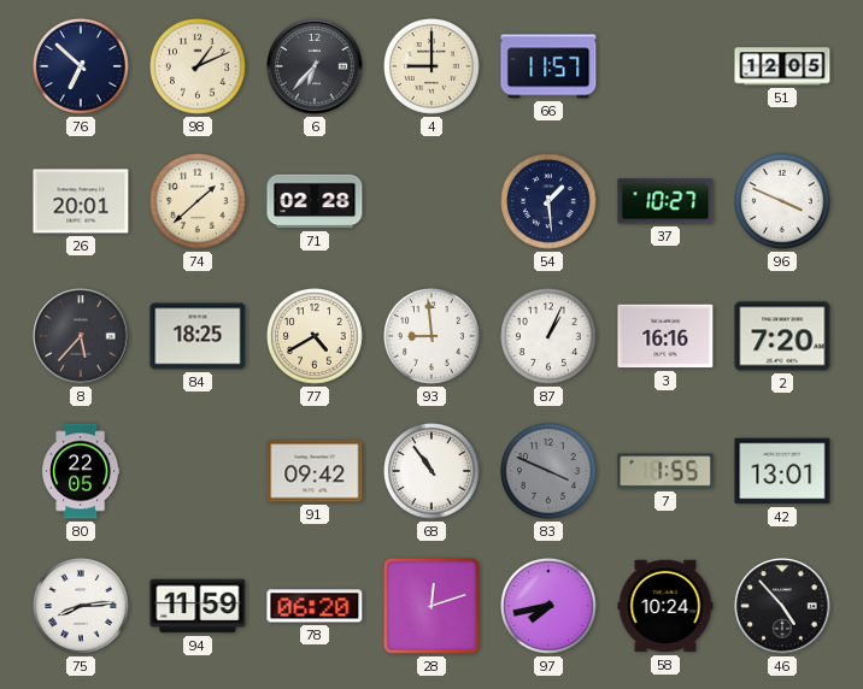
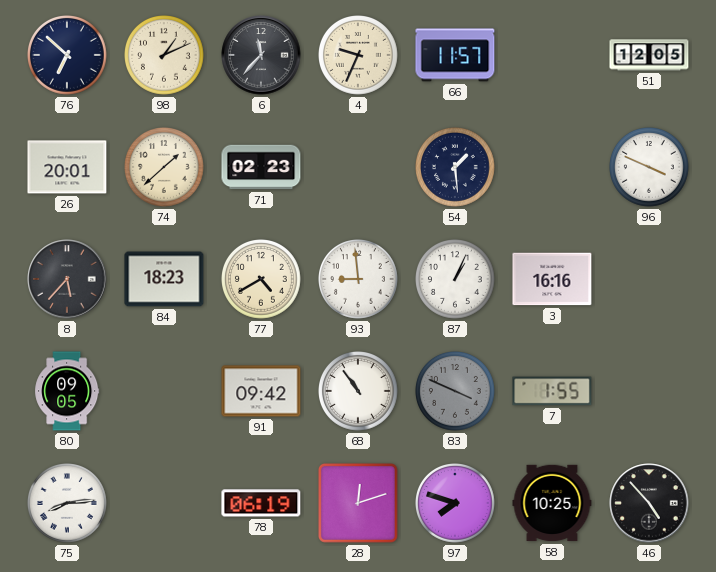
6: 6:37 -> 11:37
4: 9:00 -> 9:34
71: 02:28 -> 02:23
37: 10:27 -> none
84: 18:25 -> 18:23
2: 7:20 -> none
80: 22:05 -> 09:05
42: 13:01 -> none
94: 11:59 -> none
78: 06:20 -> 06:19
97: 7:43 -> 7:48
58: 10:24 -> 10:25
